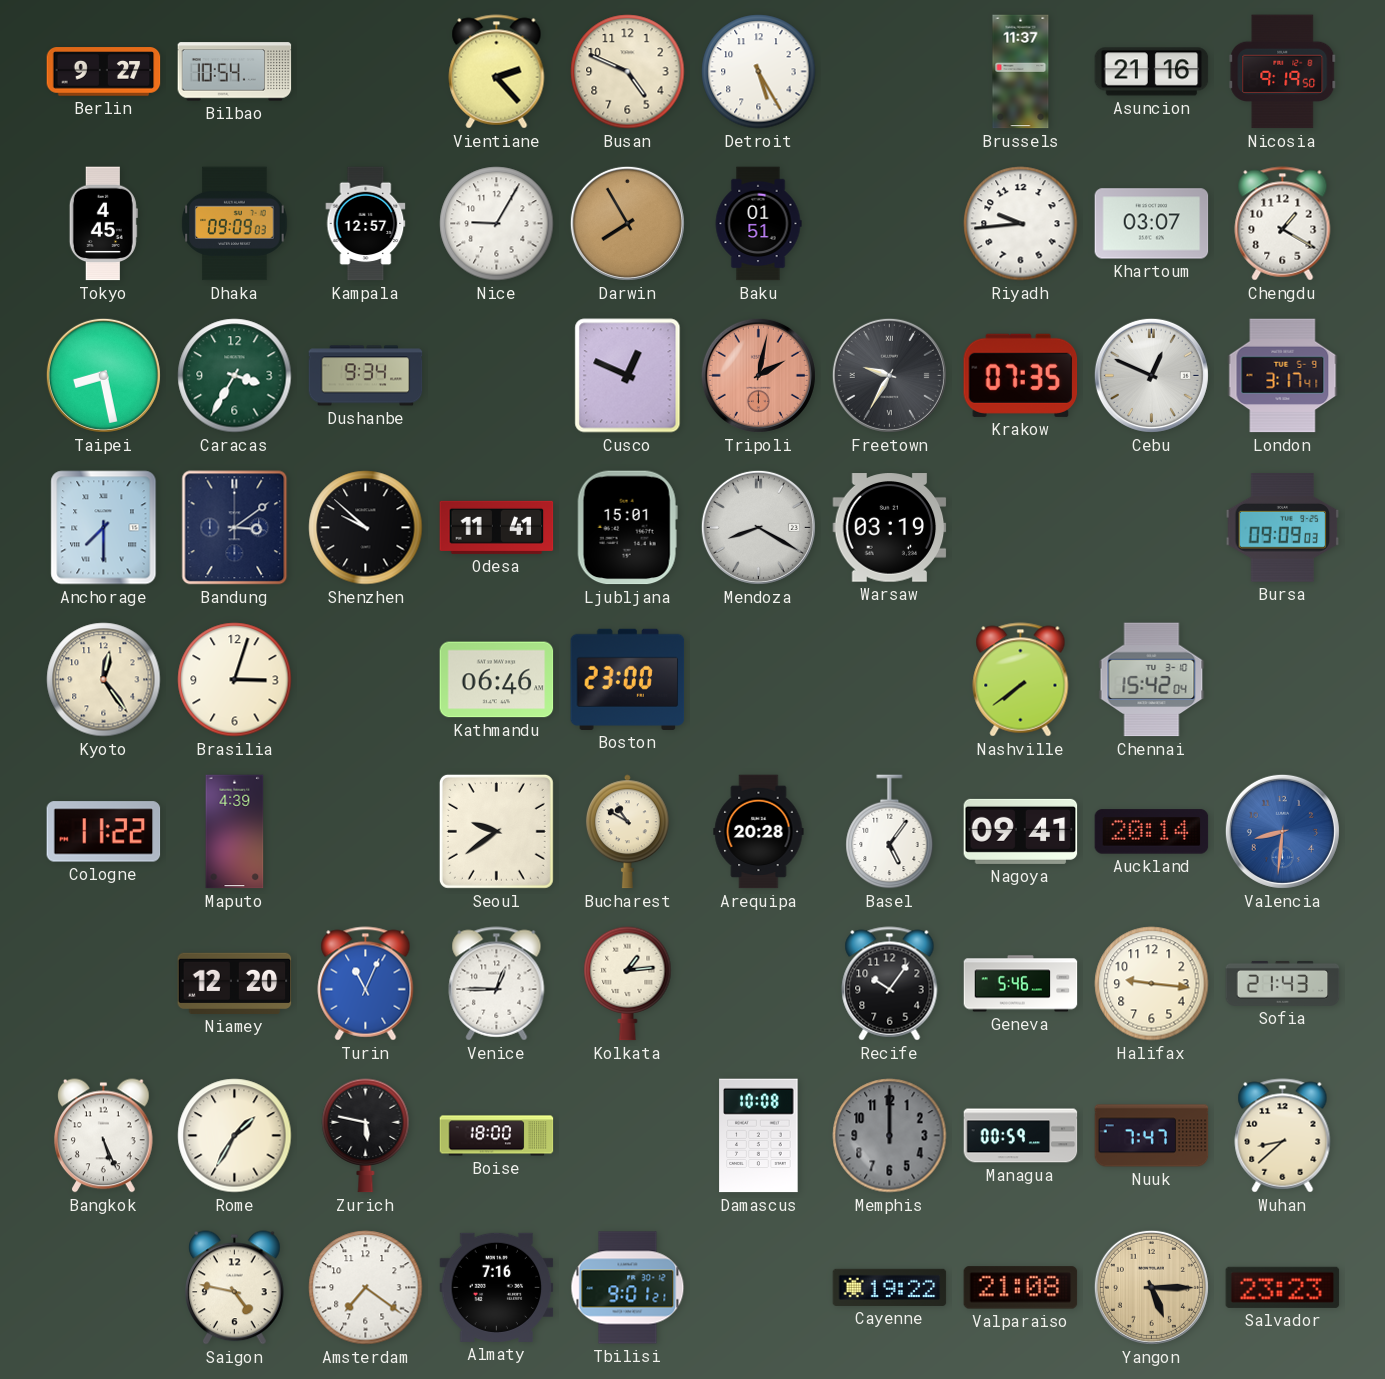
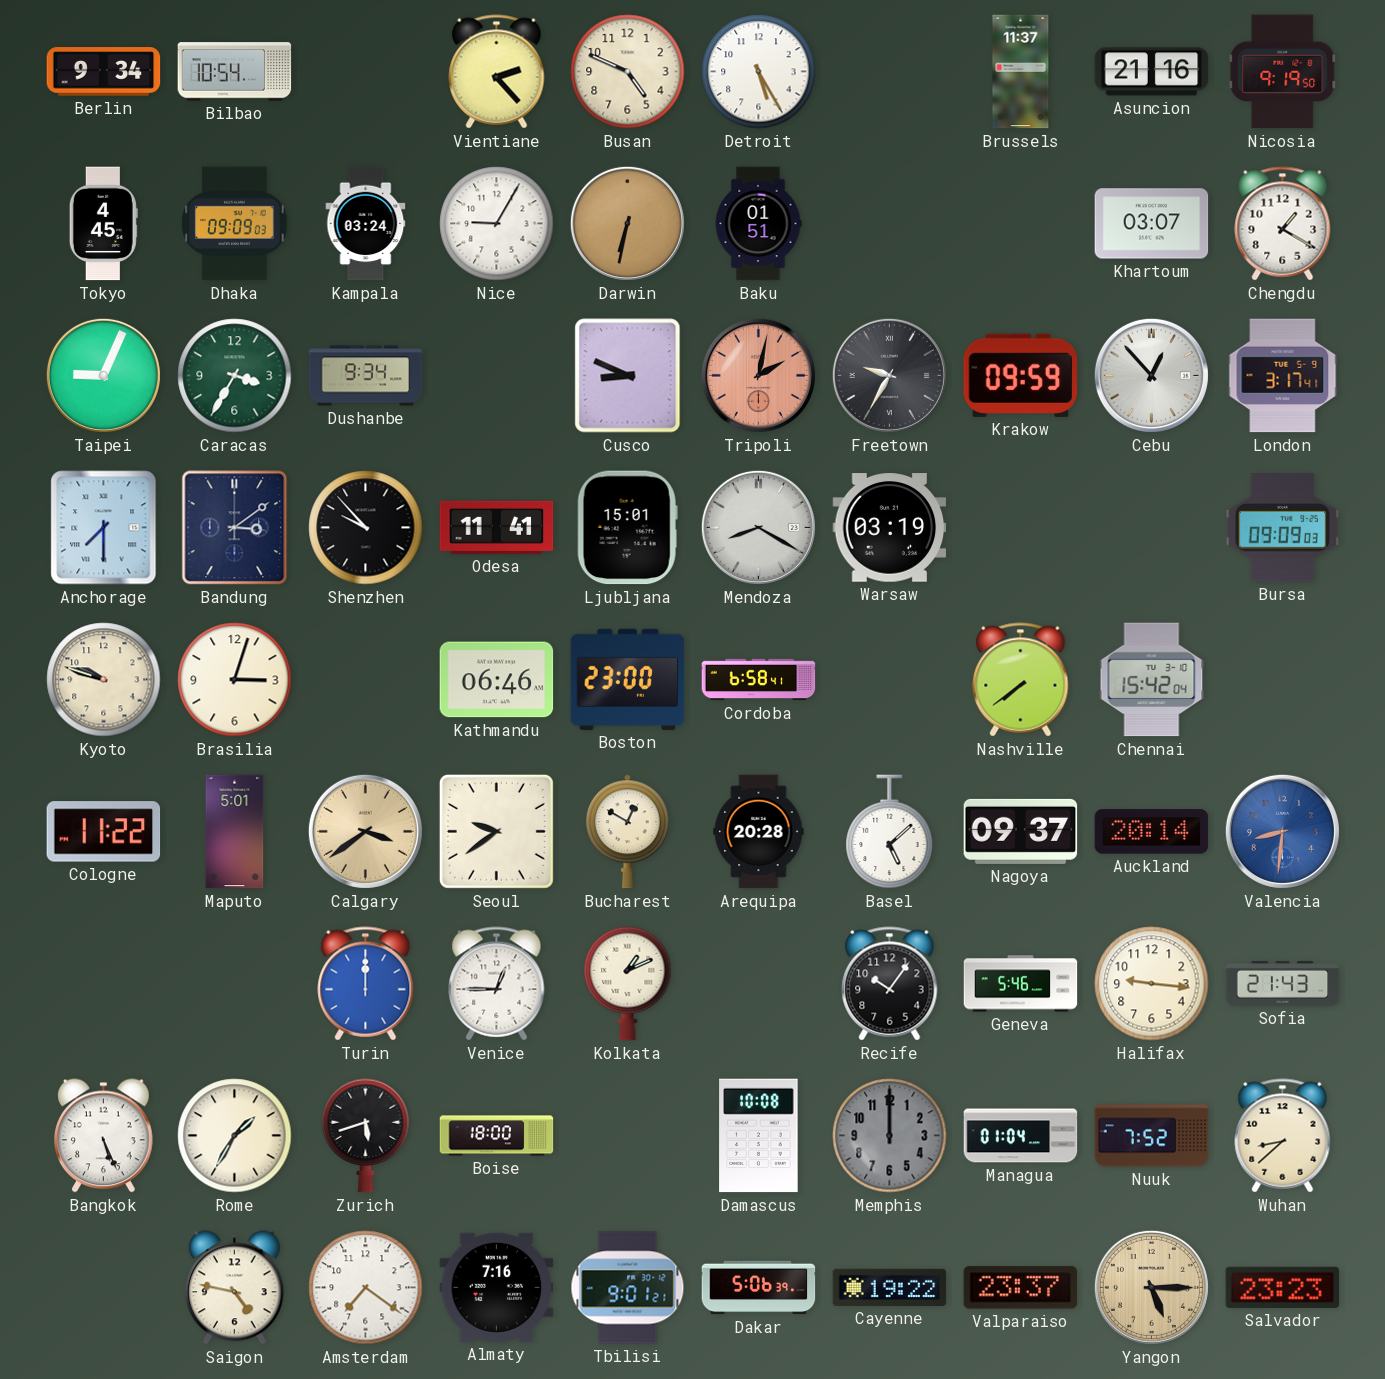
Berlin: 9:27 -> 9:34
Kampala: 12:57 -> 03:24
Darwin: 7:55 -> 6:32
Riyadh: 9:44 -> none
Taipei: 8:28 -> 9:04
Cusco: 12:49 -> 8:49
Krakow: 07:35 -> 09:59
Cebu: 12:49 -> 12:53
Shenzhen: 9:52 -> 9:53
Kyoto: 12:24 -> 9:48
Cordoba: none -> 6:58
Maputo: 4:39 -> 5:01
Calgary: none -> 3:39
Bucharest: 10:50 -> 12:50
Basel: 5:06 -> 5:08
Nagoya: 09:41 -> 09:37
Niamey: 12:20 -> none
Turin: 11:04 -> 12:00
Kolkata: 1:14 -> 1:11
Zurich: 5:47 -> 5:42
Managua: 00:59 -> 01:04
Nuuk: 7:47 -> 7:52
Dakar: none -> 5:06
Valparaiso: 21:08 -> 23:37
